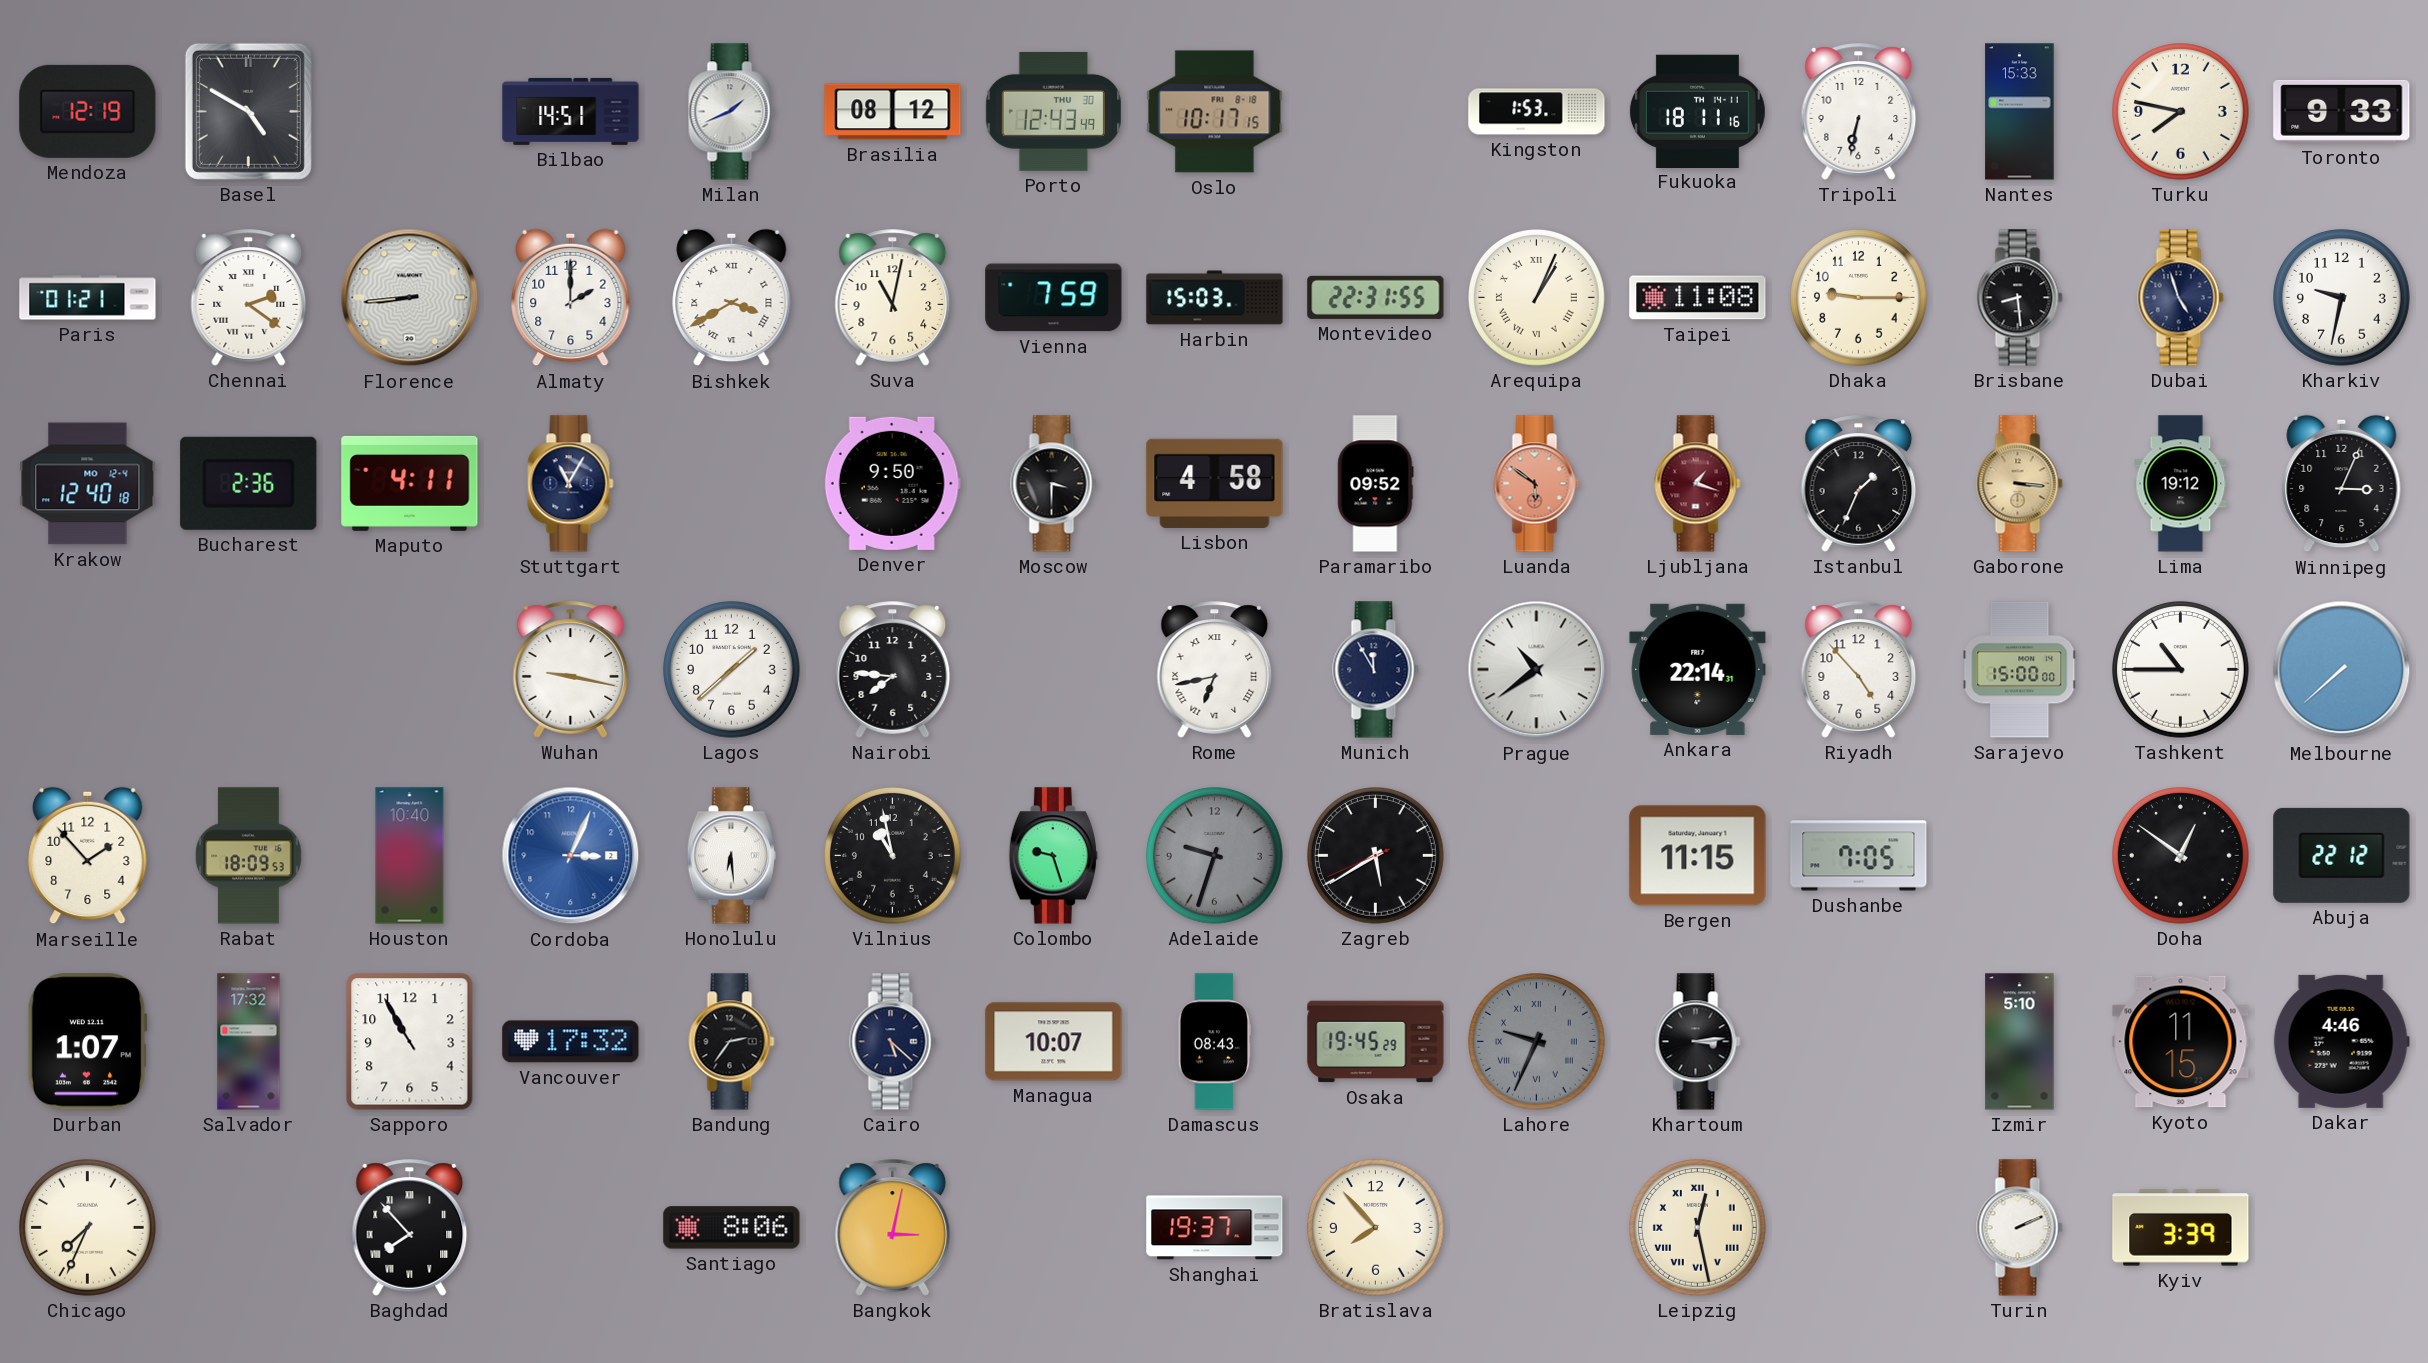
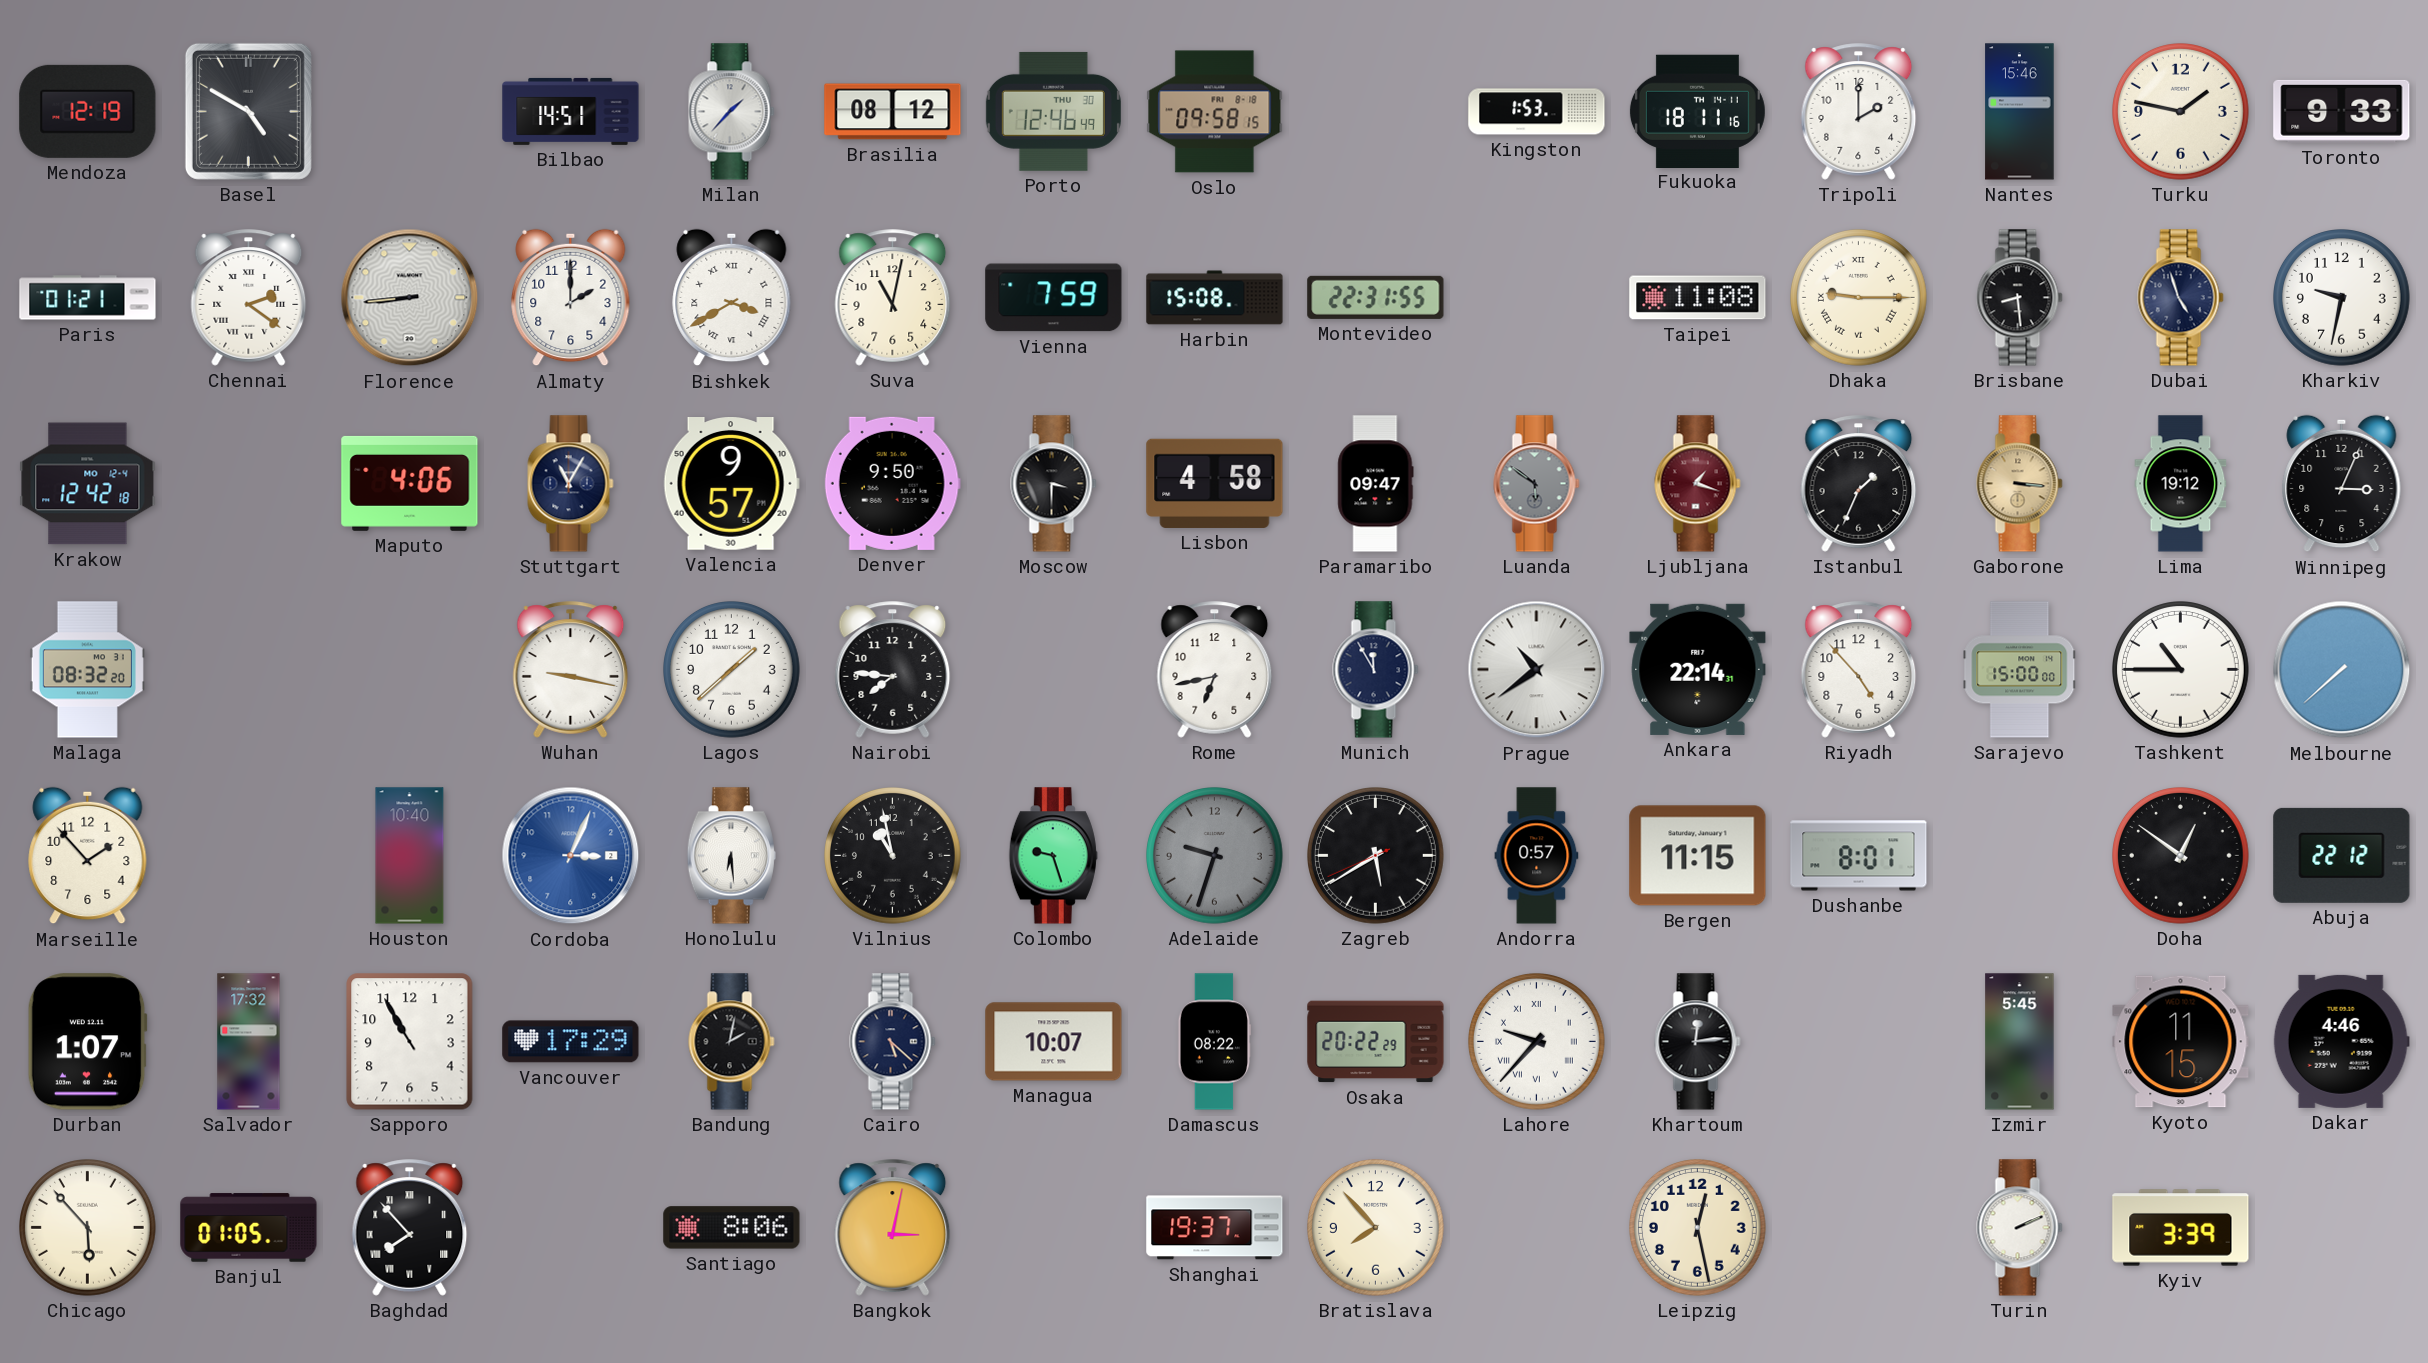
Milan: 1:41 -> 1:37
Porto: 12:43 -> 12:46
Oslo: 10:17 -> 09:58
Tripoli: 6:32 -> 2:00
Nantes: 15:33 -> 15:46
Turku: 7:47 -> 1:47
Harbin: 15:03 -> 15:08
Arequipa: 1:04 -> none
Dhaka numerals: Arabic -> Roman
Krakow: 12:40 -> 12:42
Bucharest: 2:36 -> none
Maputo: 4:11 -> 4:06
Valencia: none -> 9:57
Paramaribo: 09:52 -> 09:47
Luanda dial: salmon -> grey
Malaga: none -> 08:32
Rome numerals: Roman -> Arabic
Rabat: 18:09 -> none
Andorra: none -> 0:57
Dushanbe: 7:05 -> 8:01
Vancouver: 17:32 -> 17:29
Bandung: 2:36 -> 2:02
Damascus: 08:43 -> 08:22
Osaka: 19:45 -> 20:22
Lahore: 9:34 -> 9:37
Lahore dial: grey -> white
Khartoum: 3:14 -> 12:14
Izmir: 5:10 -> 5:45
Chicago: 7:34 -> 5:53
Banjul: none -> 01:05
Leipzig numerals: Roman -> Arabic
